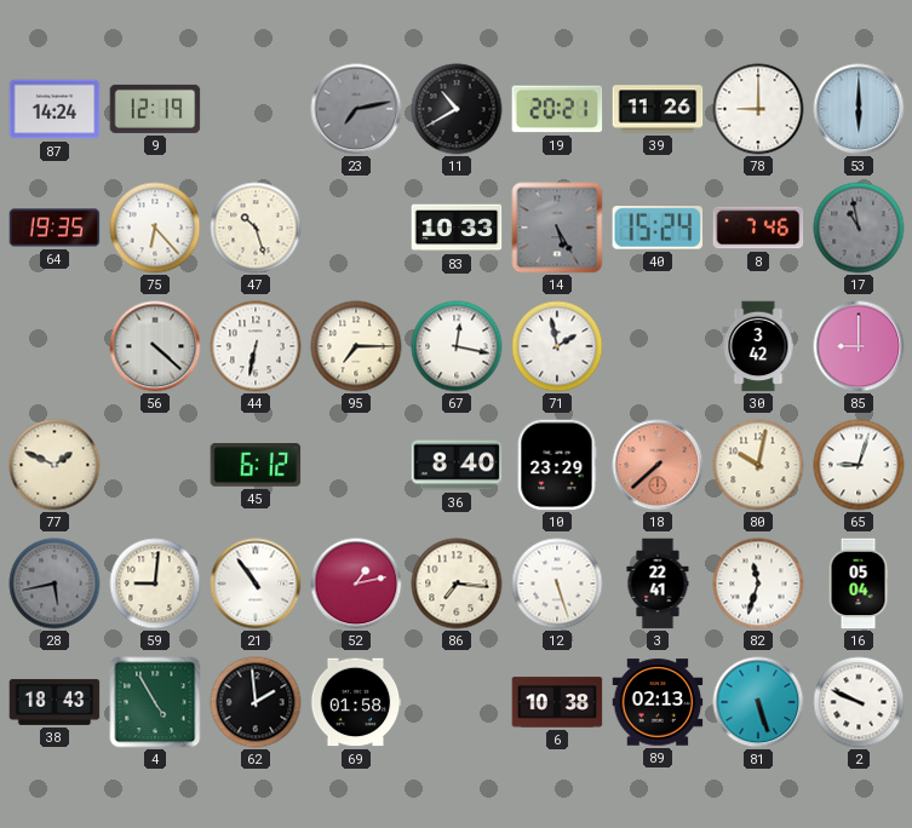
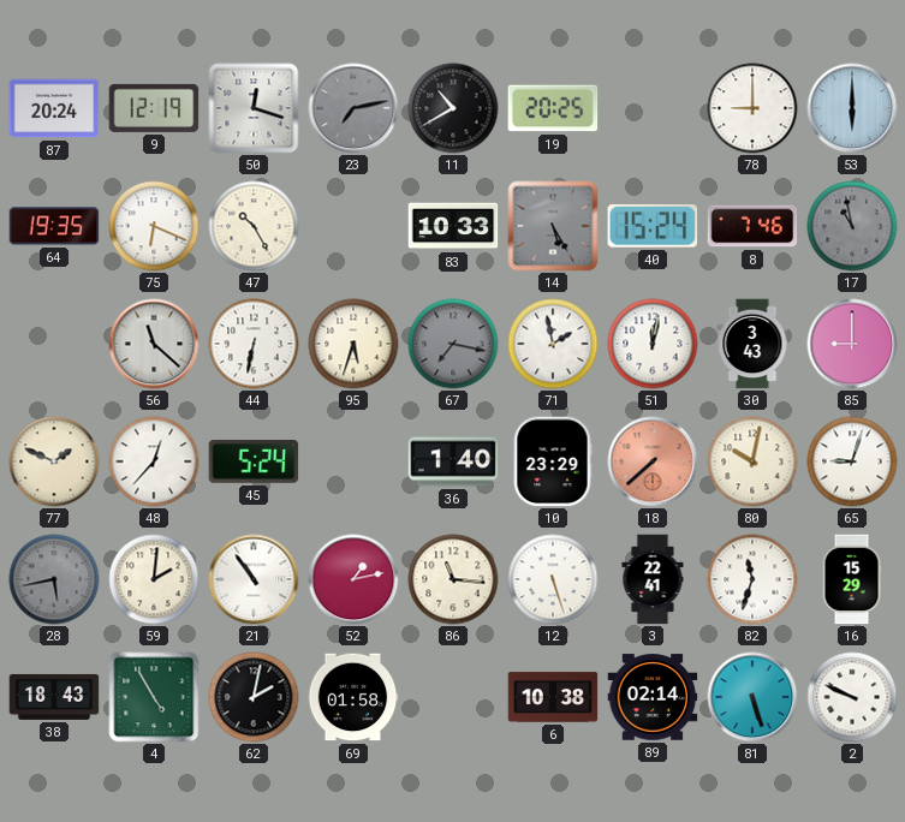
87: 14:24 -> 20:24
50: none -> 12:18
19: 20:21 -> 20:25
39: 11:26 -> none
75: 6:23 -> 6:19
47: 10:27 -> 10:25
56: 4:22 -> 11:22
95: 7:15 -> 5:33
67: 12:17 -> 7:17
67 dial: white -> grey
51: none -> 12:02
30: 3:42 -> 3:43
48: none -> 12:37
45: 6:12 -> 5:24
36: 8:40 -> 1:40
59: 9:01 -> 2:01
86: 7:16 -> 11:16
16: 05:04 -> 15:29
62: 1:59 -> 2:02
89: 02:13 -> 02:14
